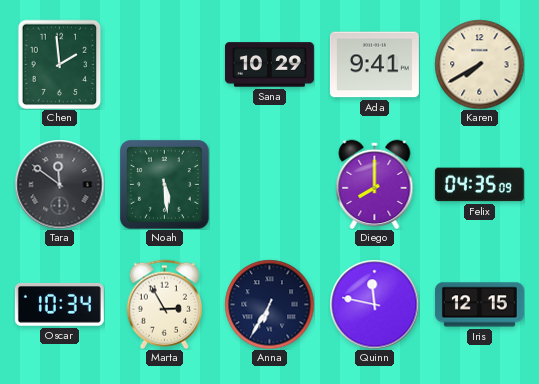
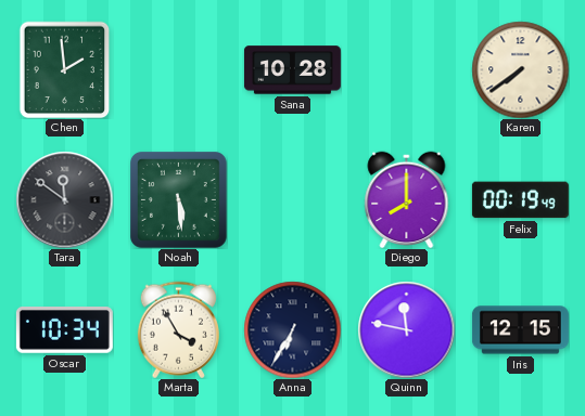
Sana: 10:29 -> 10:28
Ada: 9:41 -> none
Karen: 7:40 -> 7:39
Felix: 04:35 -> 00:19
Marta: 2:55 -> 3:55
